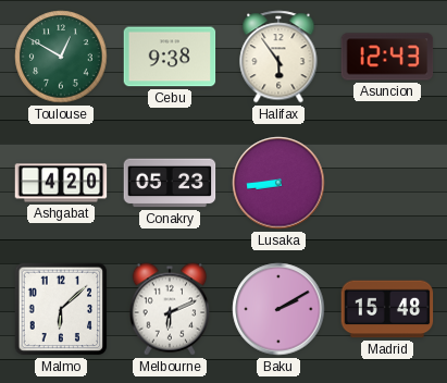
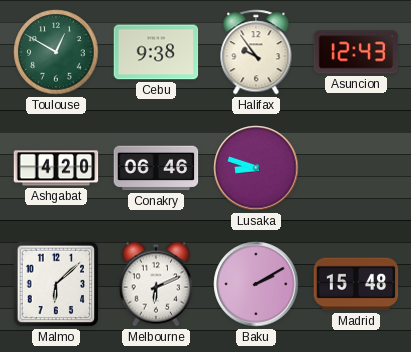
Halifax: 5:54 -> 9:54
Conakry: 05:23 -> 06:46
Lusaka: 8:44 -> 8:48
